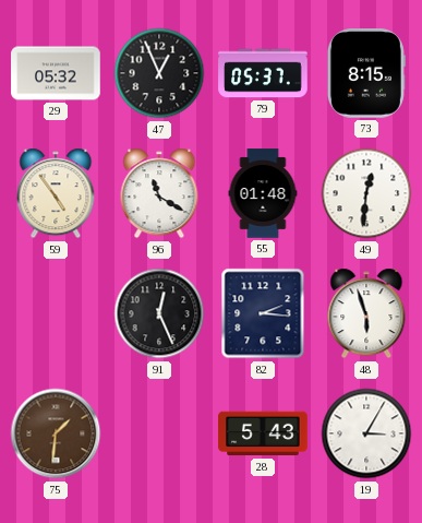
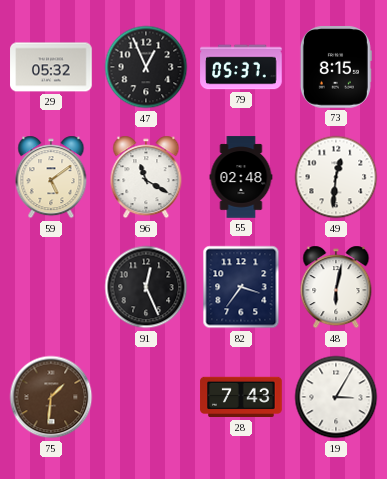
59: 4:54 -> 5:09
55: 01:48 -> 02:48
82: 2:16 -> 3:36
48: 5:57 -> 6:02
28: 5:43 -> 7:43
